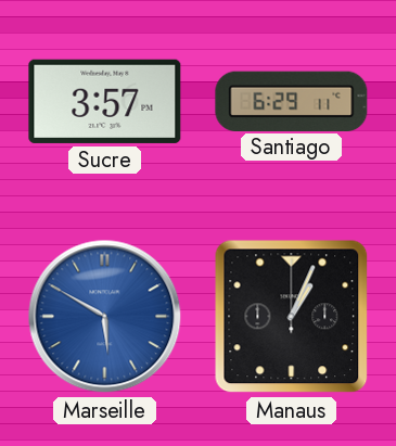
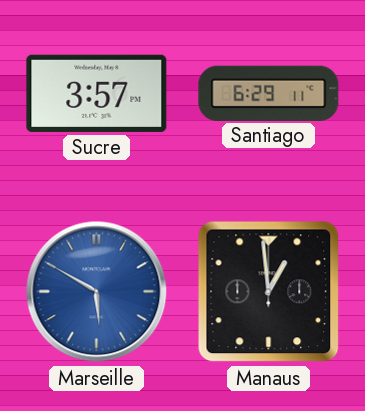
Manaus: 1:04 -> 12:59
